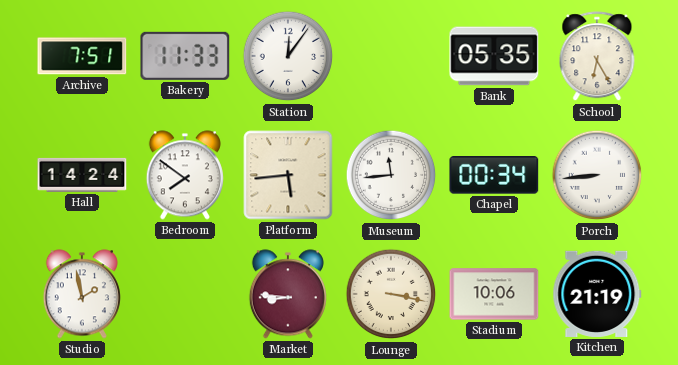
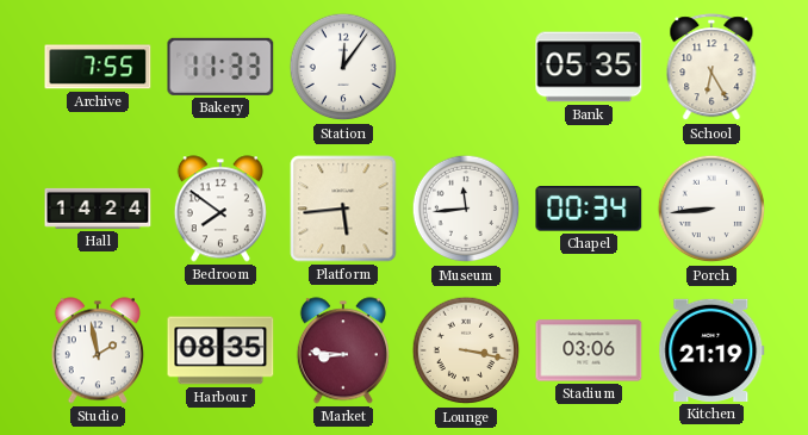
Archive: 7:51 -> 7:55
Harbour: none -> 08:35
Stadium: 10:06 -> 03:06
